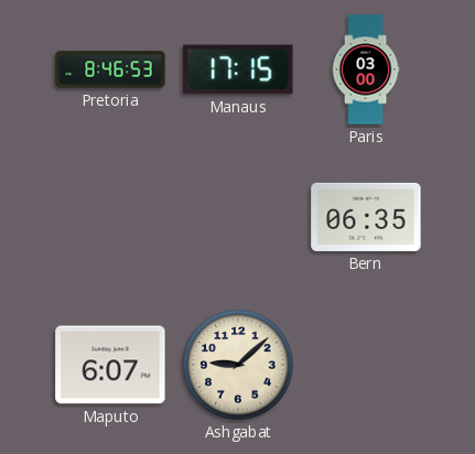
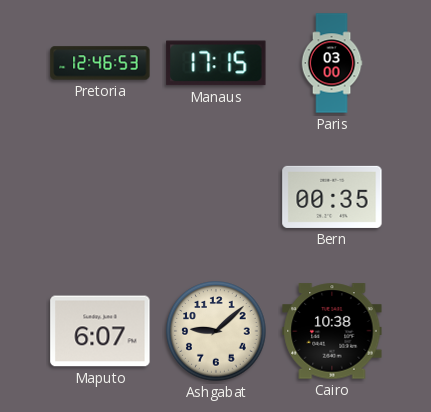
Pretoria: 8:46 -> 12:46
Bern: 06:35 -> 00:35
Cairo: none -> 10:38
